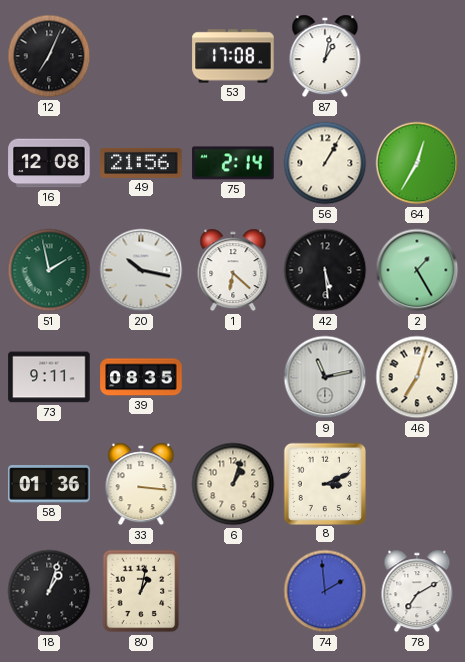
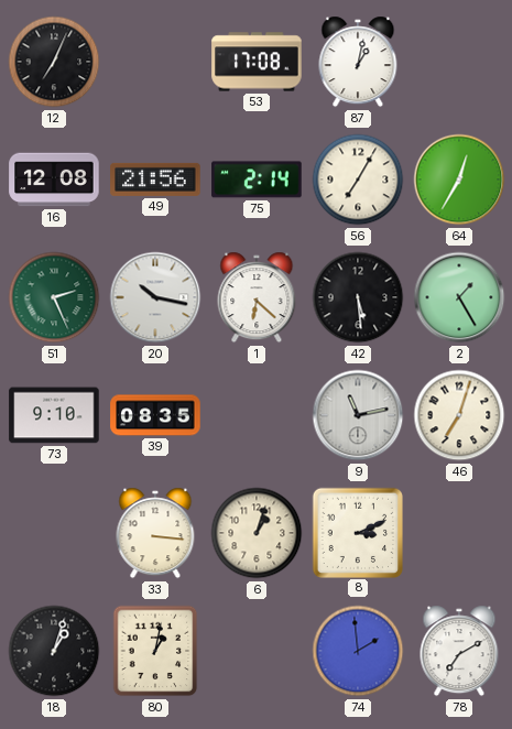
56: 1:05 -> 7:05
51: 1:58 -> 2:26
73: 9:11 -> 9:10
58: 01:36 -> none
